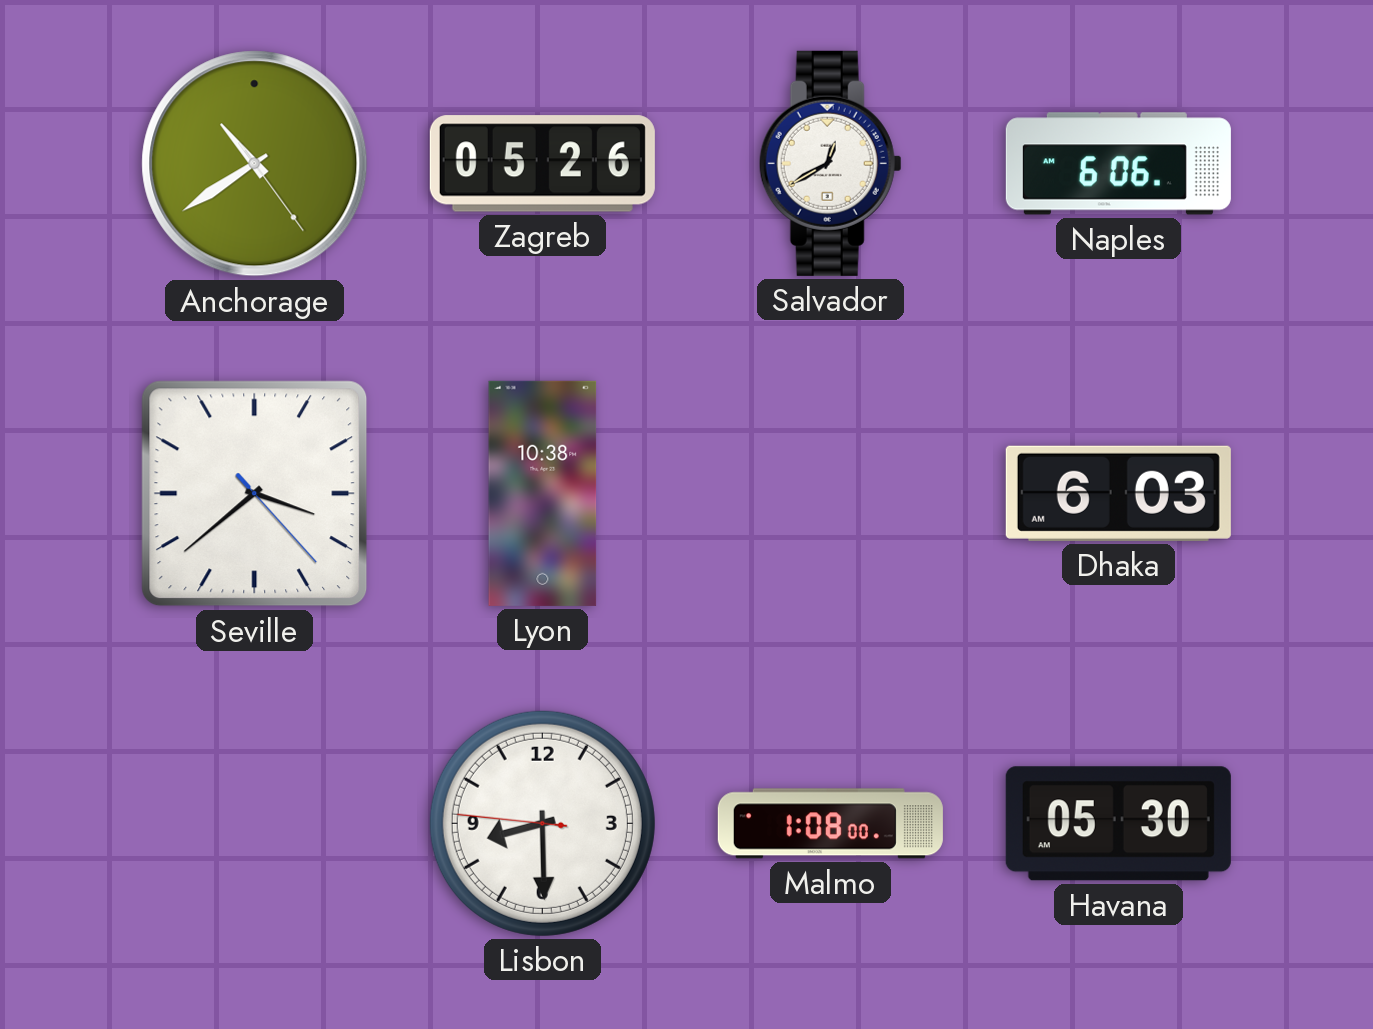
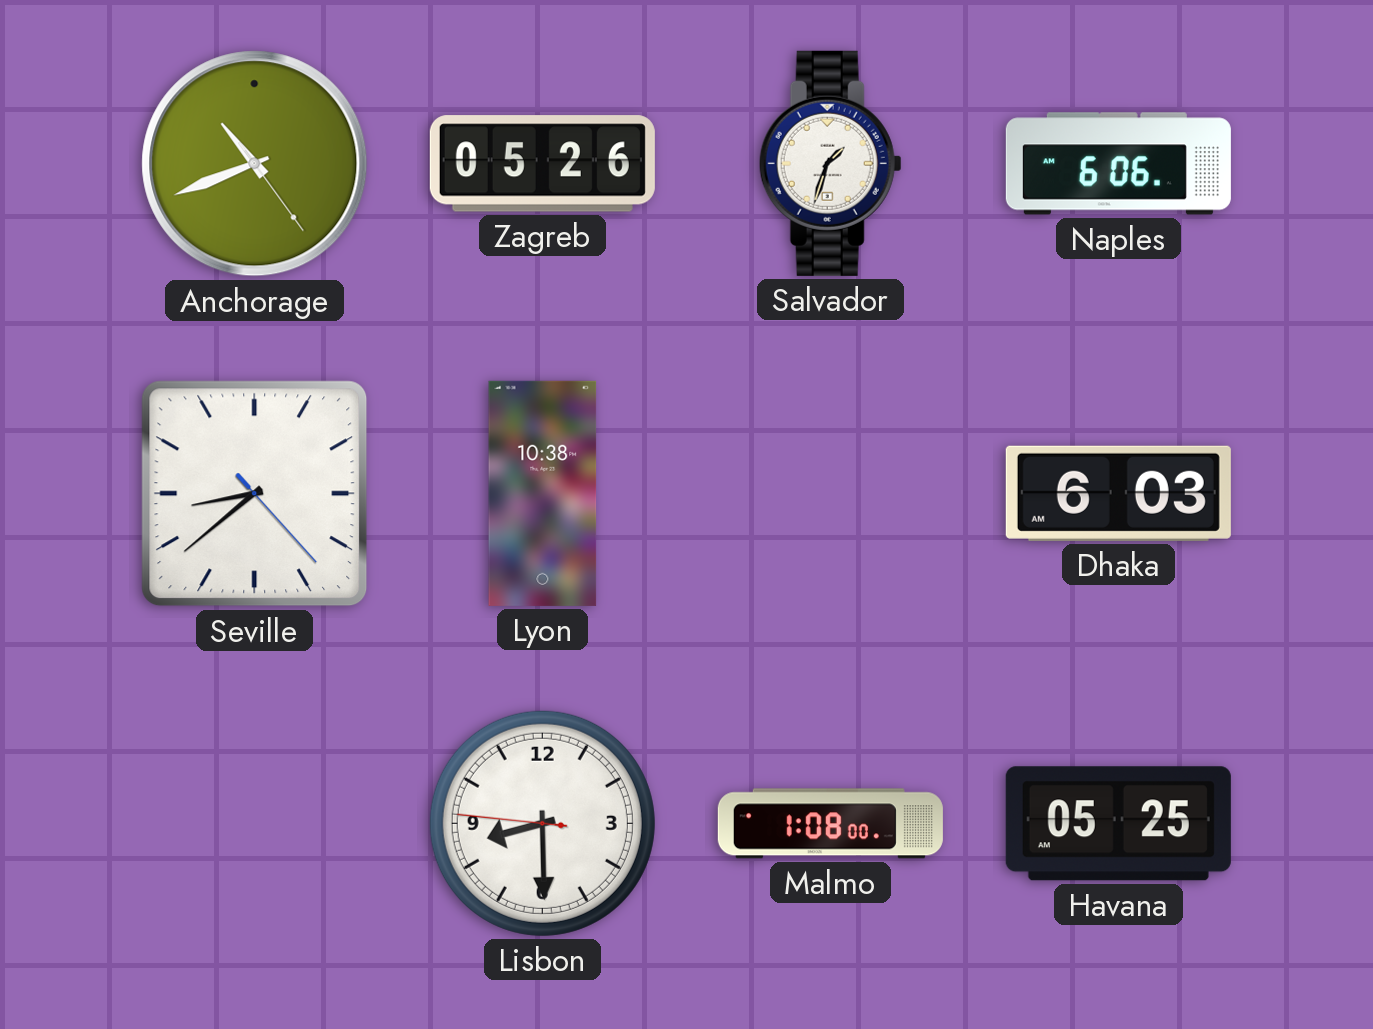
Anchorage: 10:39 -> 10:41
Salvador: 12:40 -> 1:33
Seville: 3:38 -> 8:38
Havana: 05:30 -> 05:25
